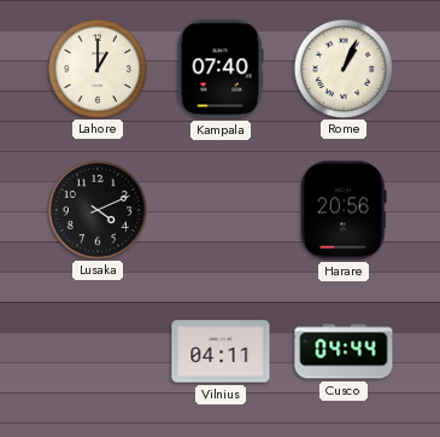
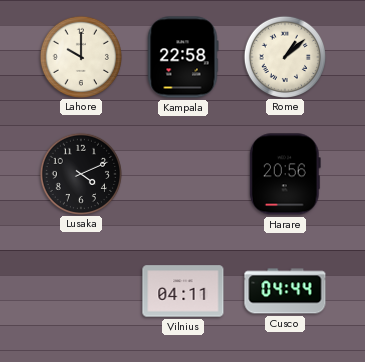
Lahore: 1:00 -> 10:00
Kampala: 07:40 -> 22:58
Rome: 1:04 -> 1:08
